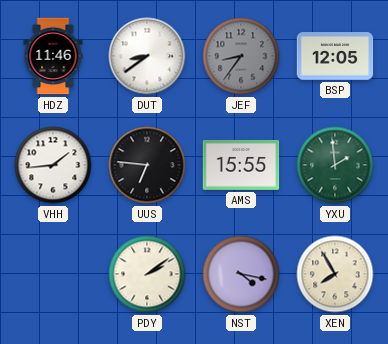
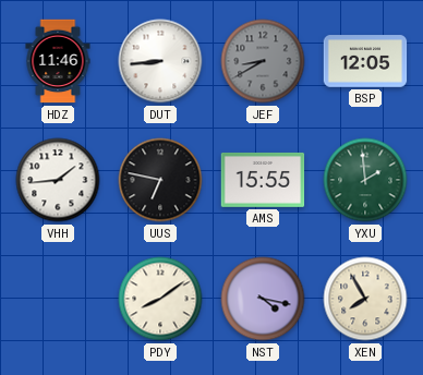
DUT: 8:39 -> 8:44
JEF: 8:36 -> 8:40
UUS: 6:46 -> 6:47
PDY: 2:09 -> 8:09
